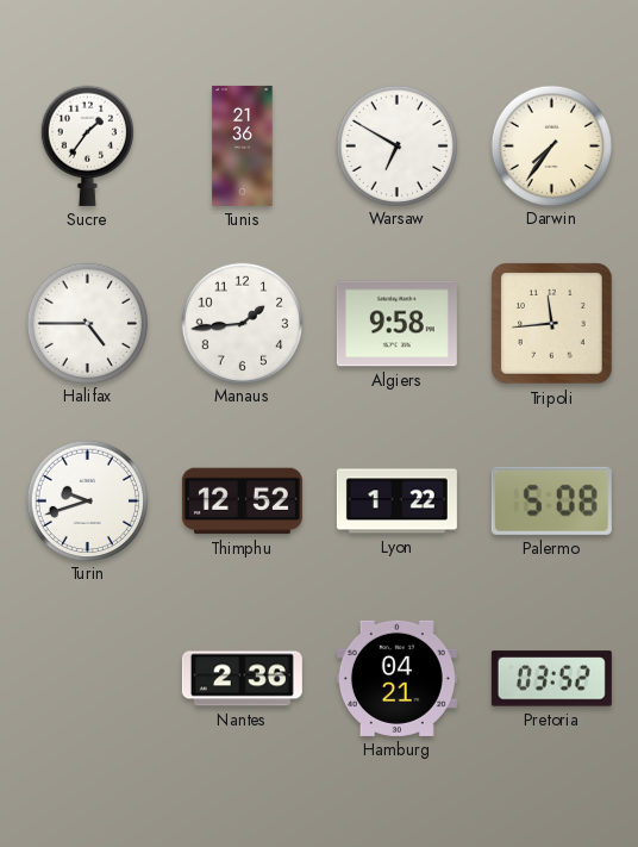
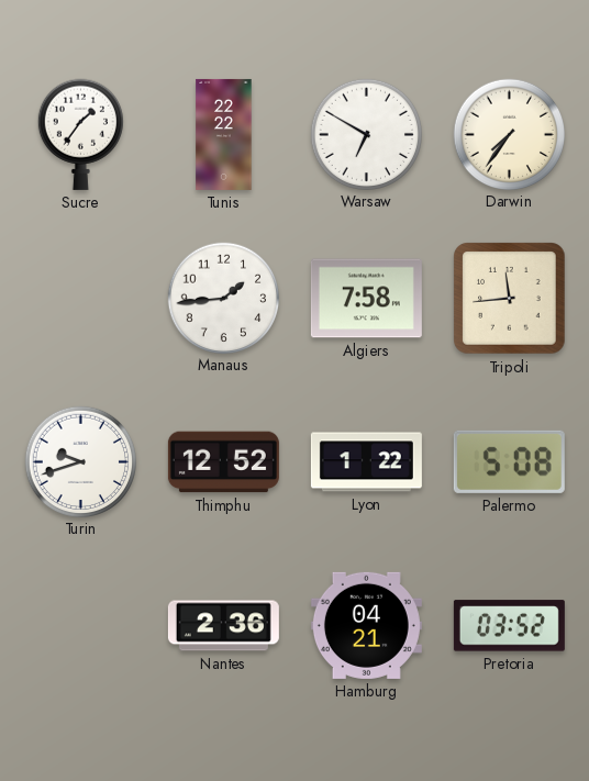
Tunis: 21:36 -> 22:22
Halifax: 4:45 -> none
Algiers: 9:58 -> 7:58
